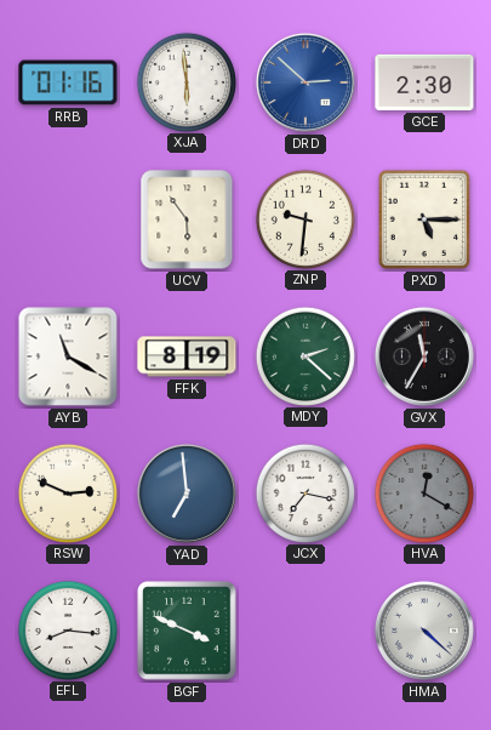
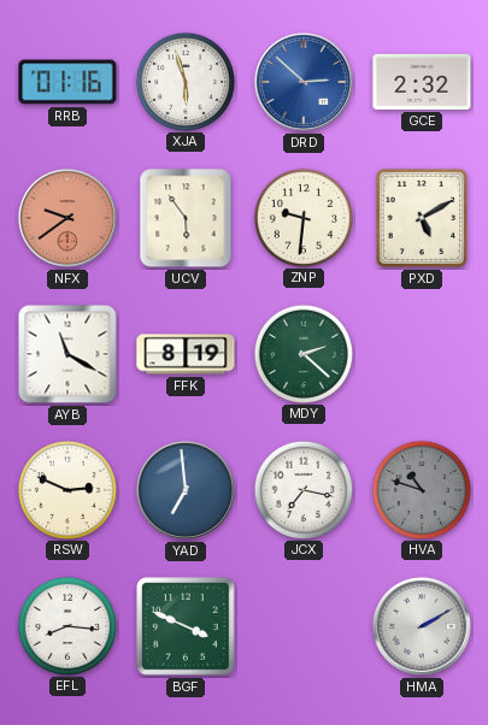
XJA: 5:59 -> 5:57
GCE: 2:30 -> 2:32
NFX: none -> 9:39
PXD: 5:15 -> 5:10
GVX: 11:35 -> none
HVA: 12:20 -> 10:48
HMA: 4:22 -> 2:10
